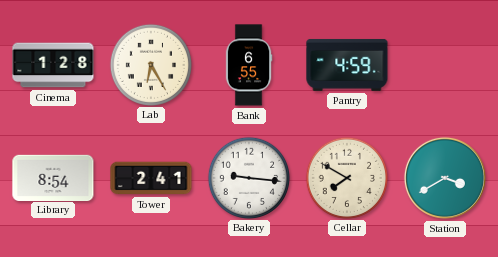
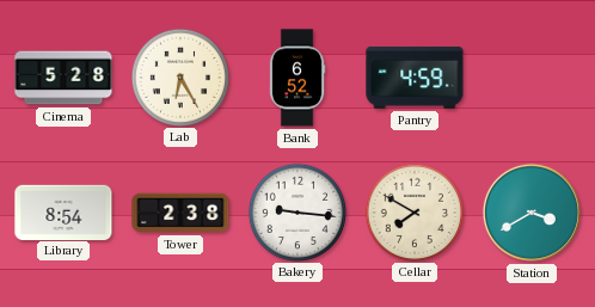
Cinema: 1:28 -> 5:28
Bank: 6:55 -> 6:52
Tower: 2:41 -> 2:38
